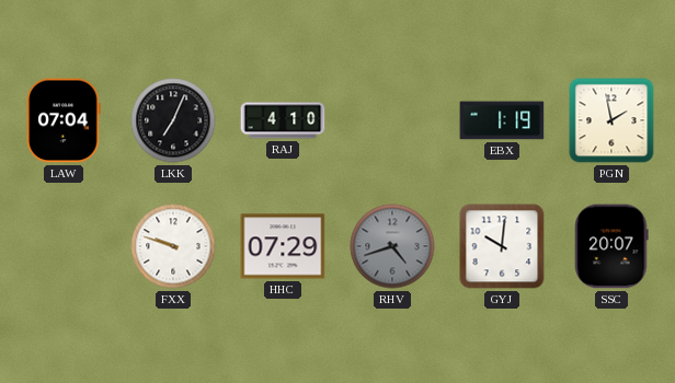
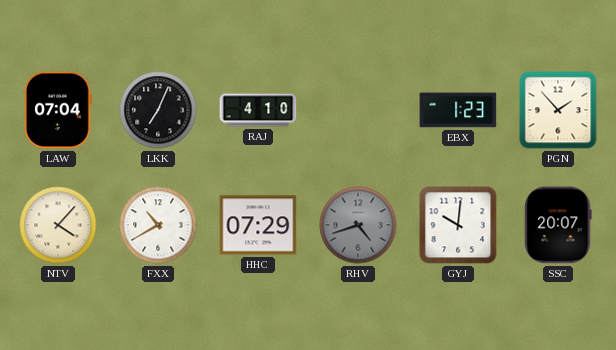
EBX: 1:19 -> 1:23
PGN: 1:58 -> 1:53
NTV: none -> 4:07
FXX: 9:48 -> 10:40
